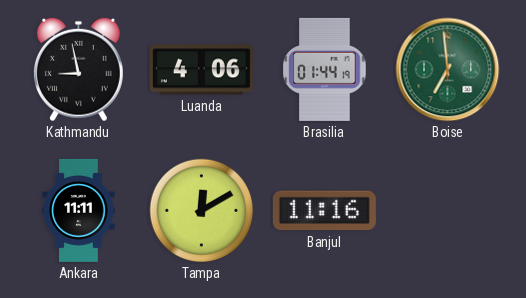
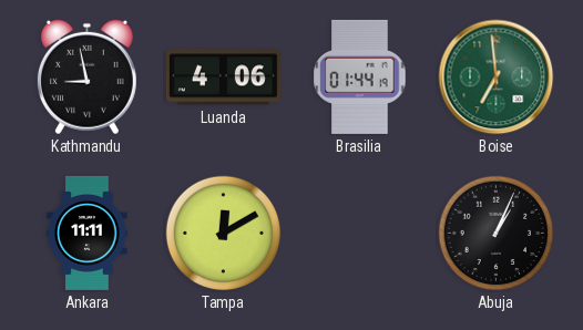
Banjul: 11:16 -> none
Abuja: none -> 1:04
